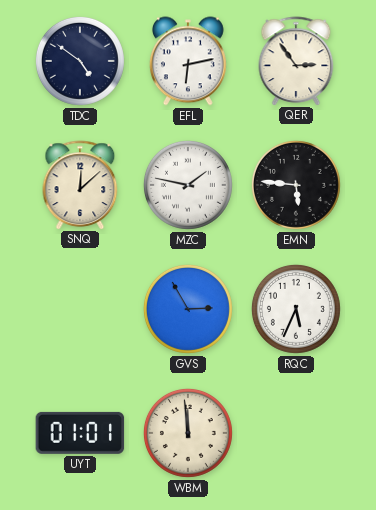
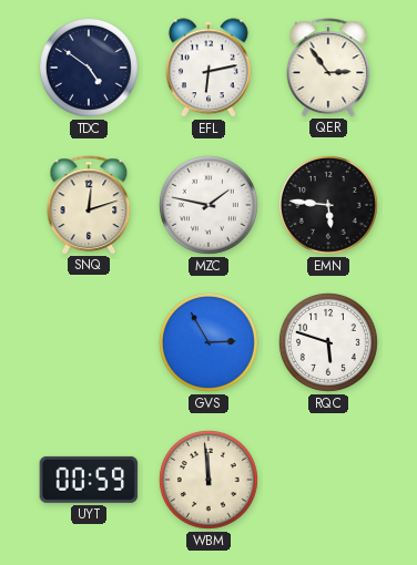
SNQ: 12:08 -> 12:12
RQC: 5:34 -> 5:48
UYT: 01:01 -> 00:59
